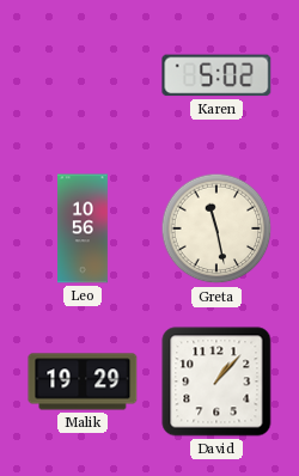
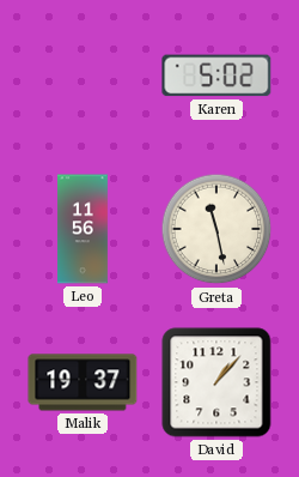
Leo: 10:56 -> 11:56
Malik: 19:29 -> 19:37
